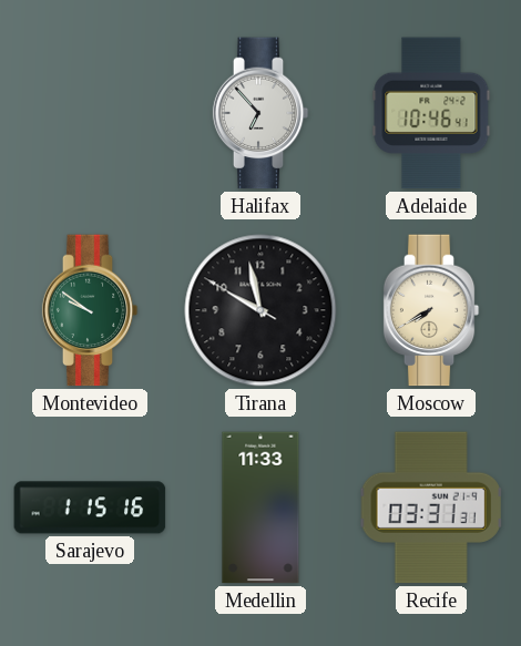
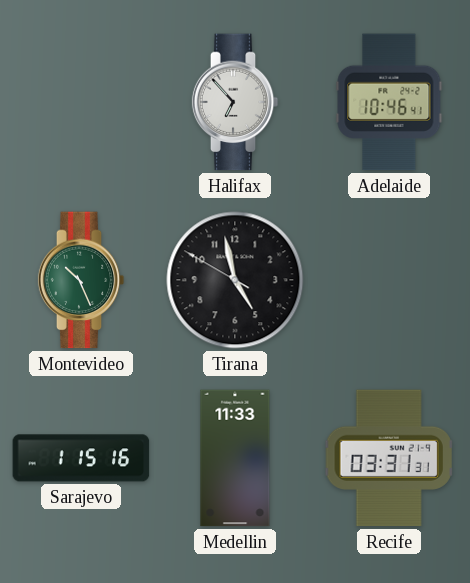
Montevideo: 9:51 -> 10:26
Tirana: 9:57 -> 4:57
Moscow: 7:40 -> none
